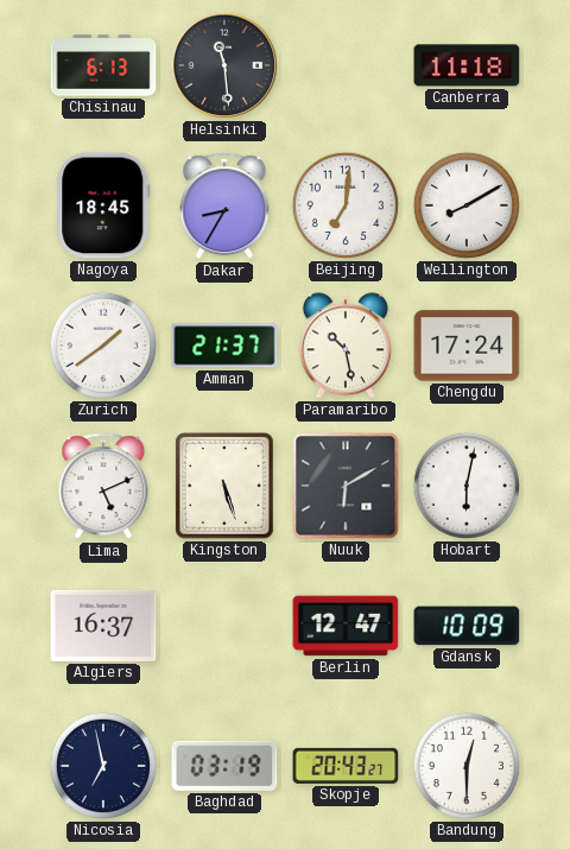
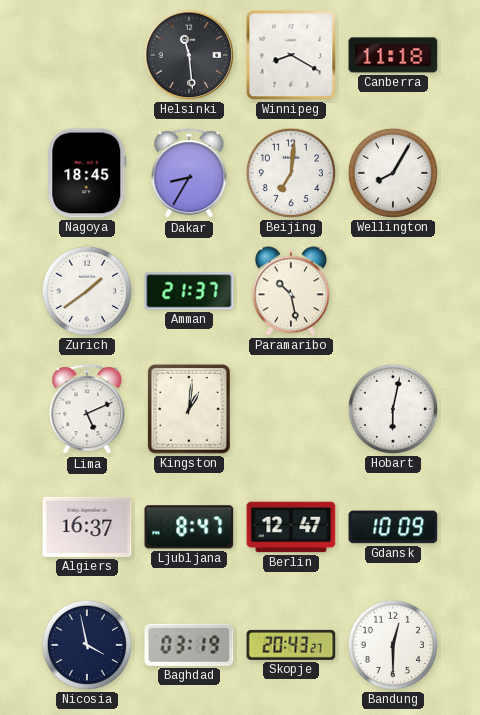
Chisinau: 6:13 -> none
Winnipeg: none -> 8:20
Wellington: 8:10 -> 8:05
Chengdu: 17:24 -> none
Kingston: 5:27 -> 1:01
Nuuk: 6:10 -> none
Ljubljana: none -> 8:47
Nicosia: 6:58 -> 3:58
